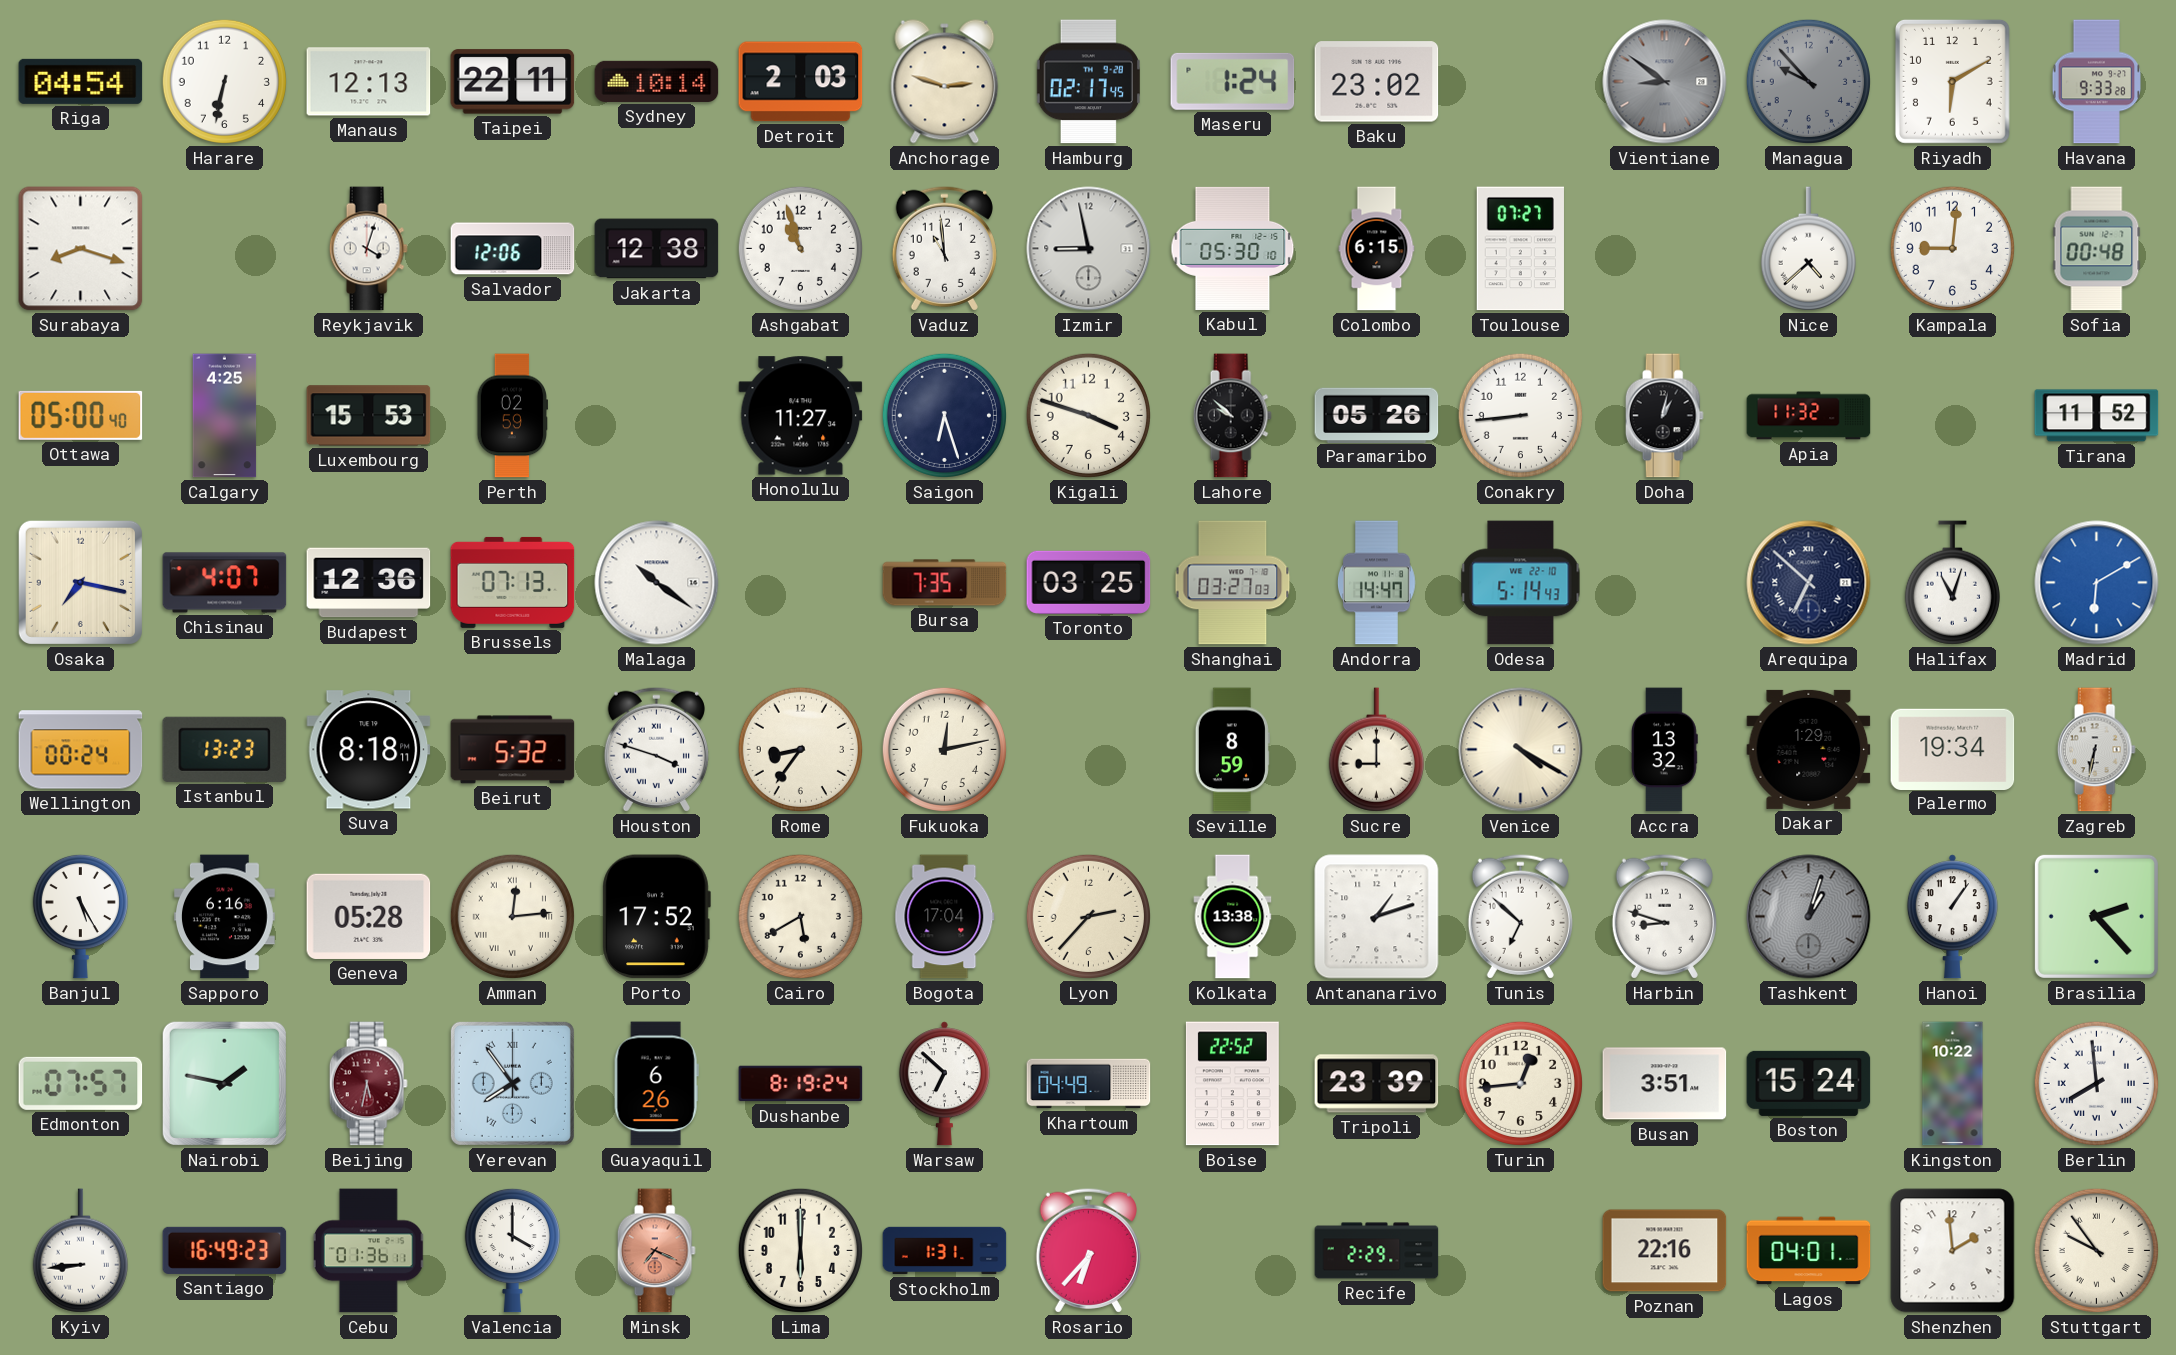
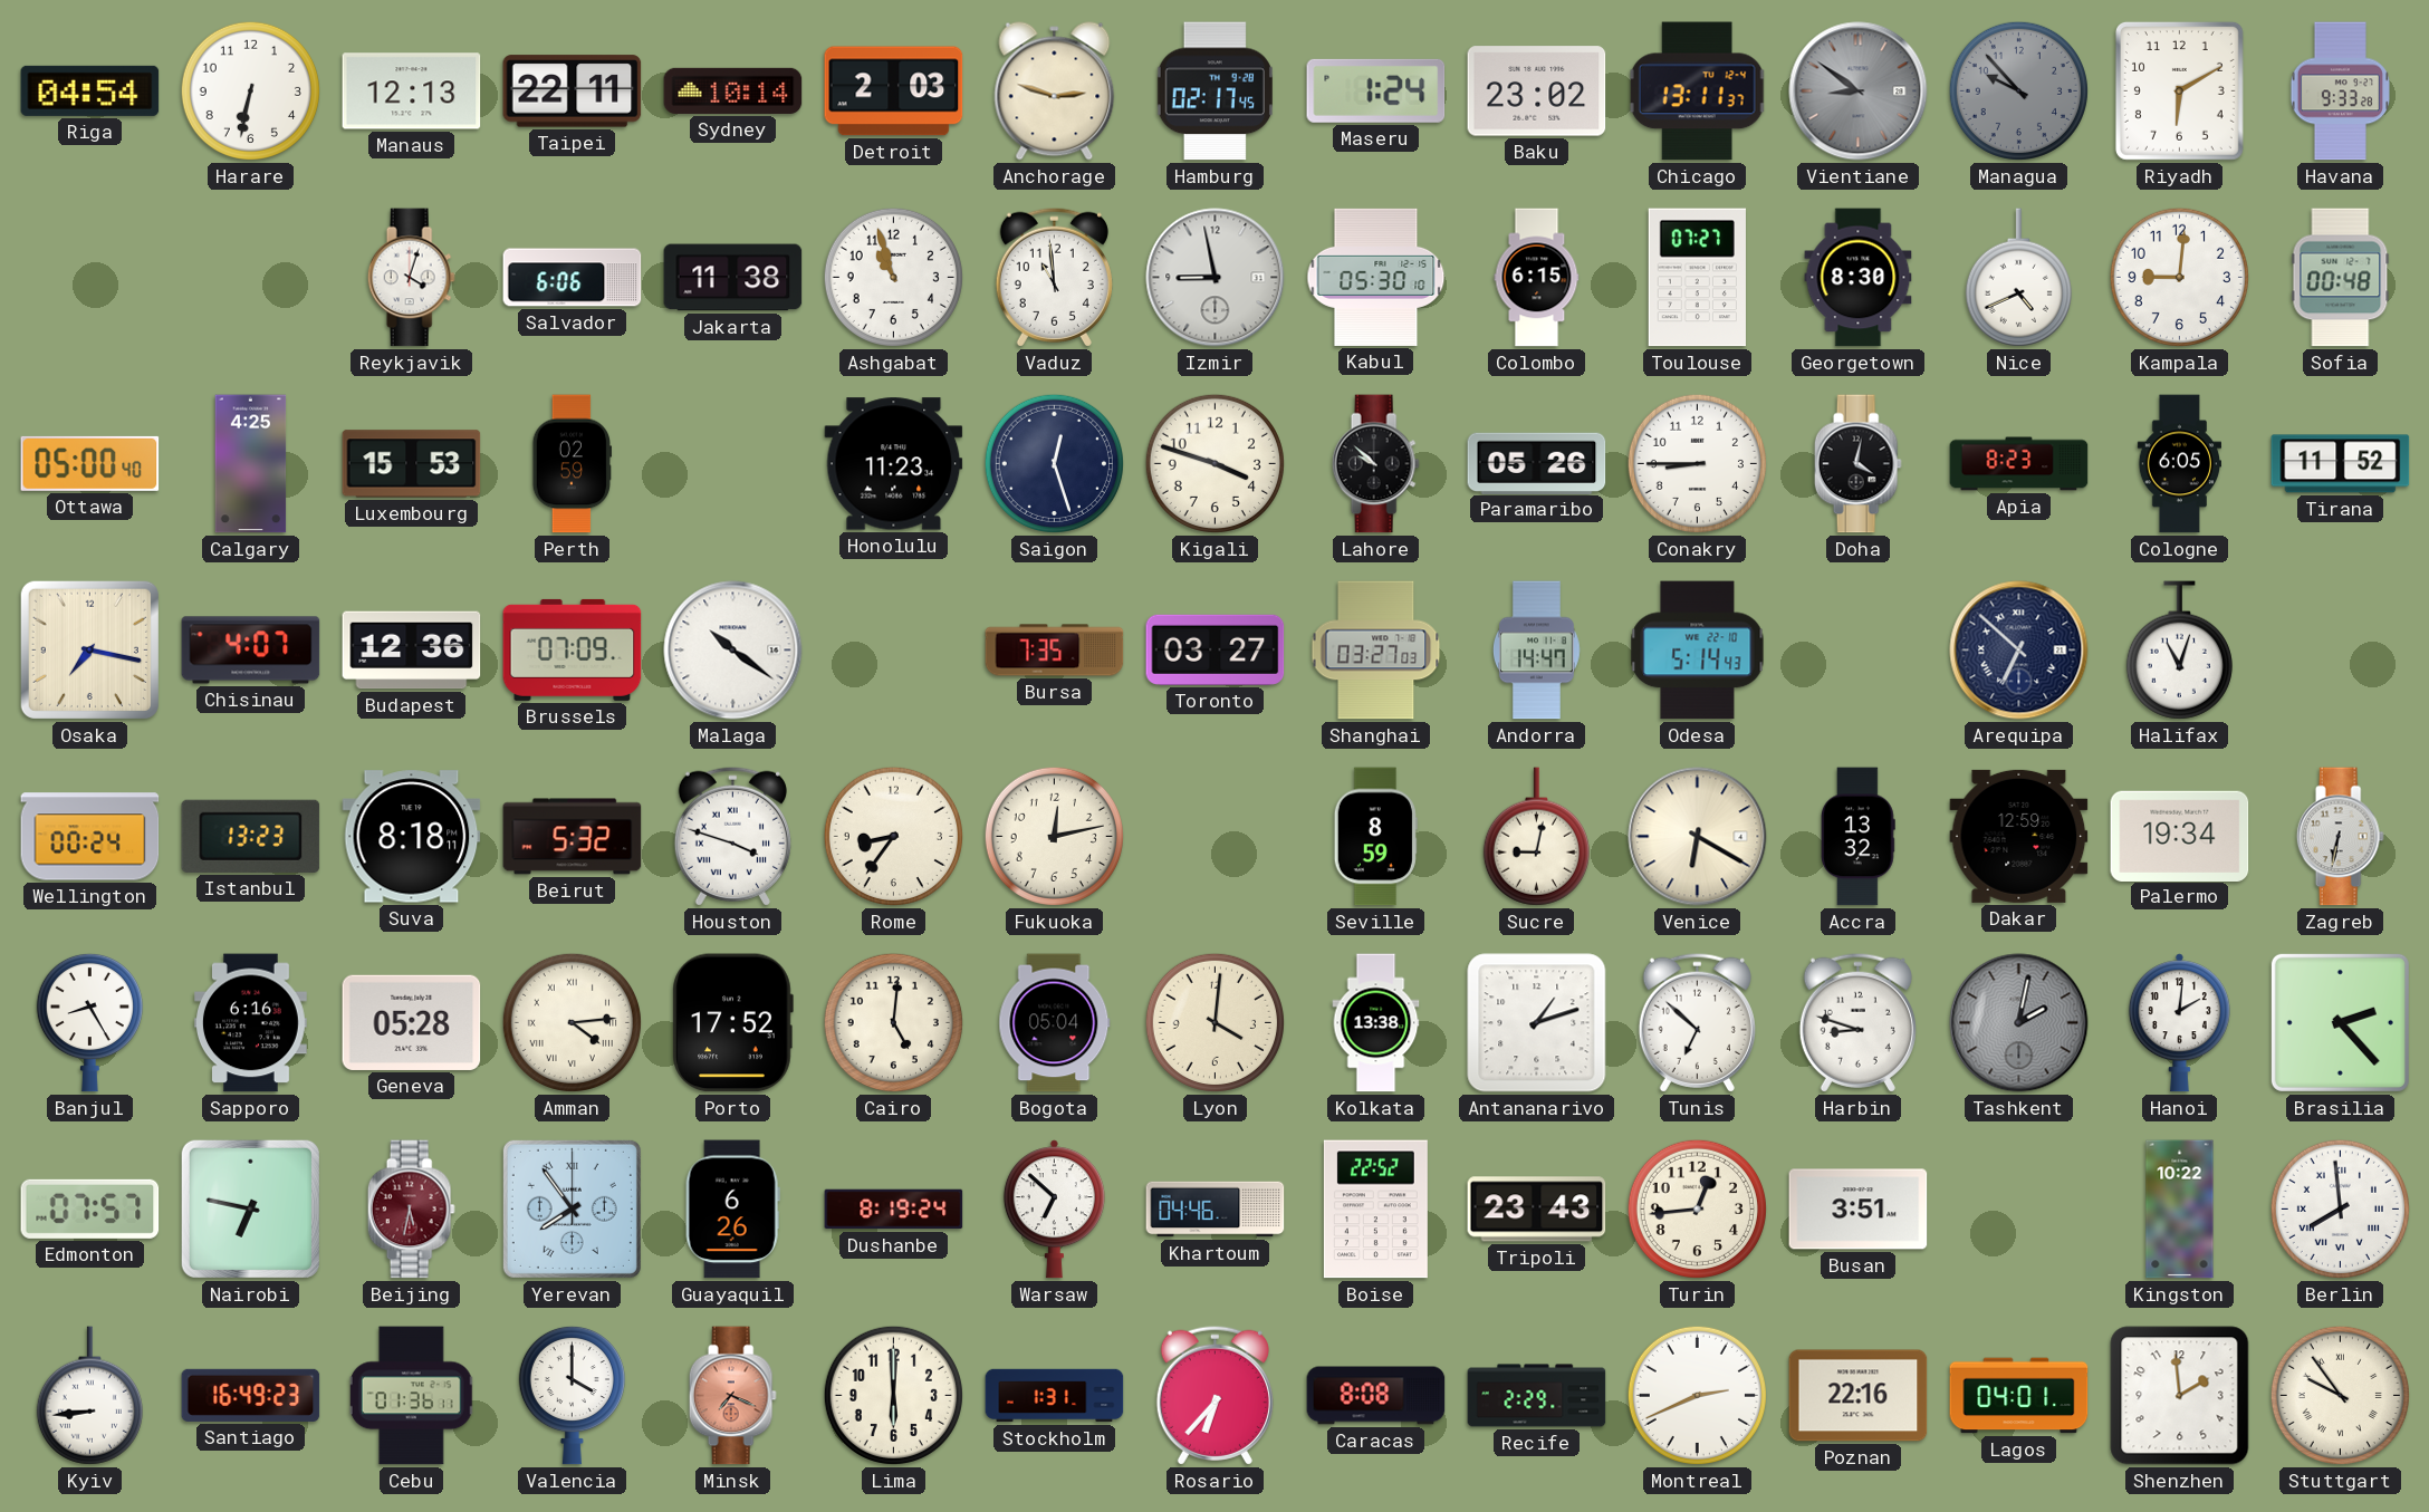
Chicago: none -> 13:11
Surabaya: 8:18 -> none
Salvador: 12:06 -> 6:06
Jakarta: 12:38 -> 11:38
Georgetown: none -> 8:30
Nice: 4:38 -> 4:41
Honolulu: 11:27 -> 11:23
Saigon: 6:27 -> 12:27
Conakry: 8:44 -> 8:45
Doha: 1:02 -> 4:02
Apia: 11:32 -> 8:23
Cologne: none -> 6:05
Brussels: 07:13 -> 07:09
Toronto: 03:25 -> 03:27
Madrid: 6:10 -> none
Sucre: 9:00 -> 9:02
Venice: 4:20 -> 6:20
Dakar: 1:29 -> 12:59
Banjul: 5:25 -> 8:25
Amman: 12:14 -> 4:14
Cairo: 5:40 -> 5:01
Bogota: 17:04 -> 05:04
Lyon: 2:37 -> 4:01
Tashkent: 1:03 -> 2:02
Hanoi: 1:06 -> 2:01
Nairobi: 1:47 -> 6:47
Khartoum: 04:49 -> 04:46
Tripoli: 23:39 -> 23:43
Boston: 15:24 -> none
Caracas: none -> 8:08
Montreal: none -> 2:41
